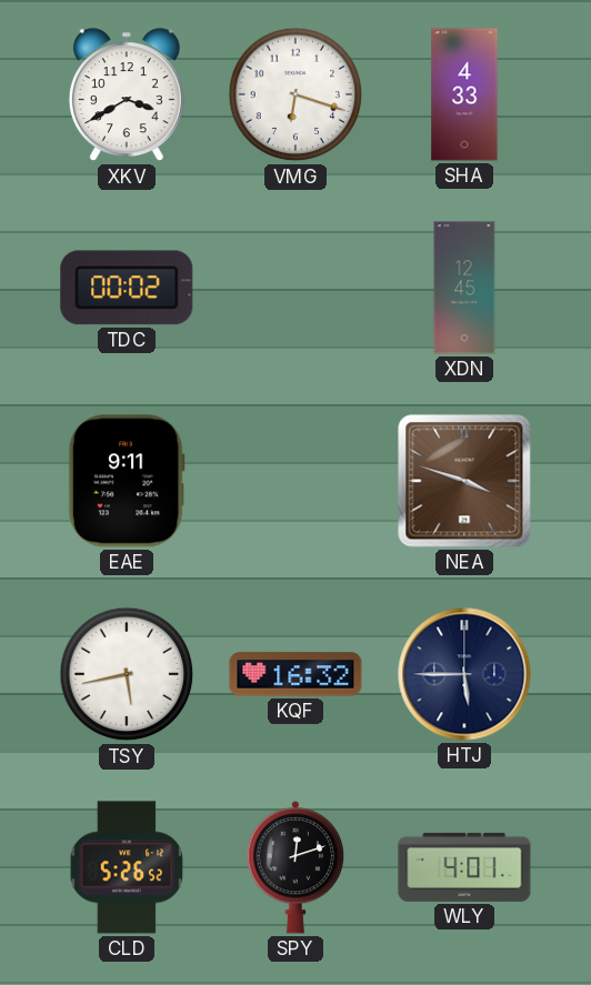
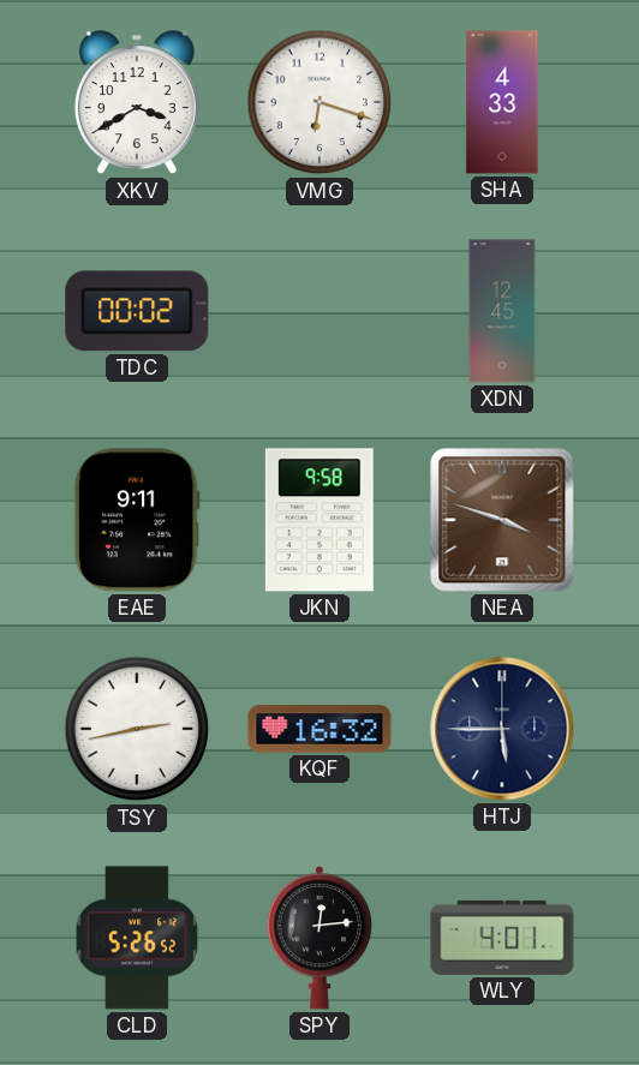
JKN: none -> 9:58
TSY: 5:43 -> 2:43
SPY: 12:12 -> 12:14
